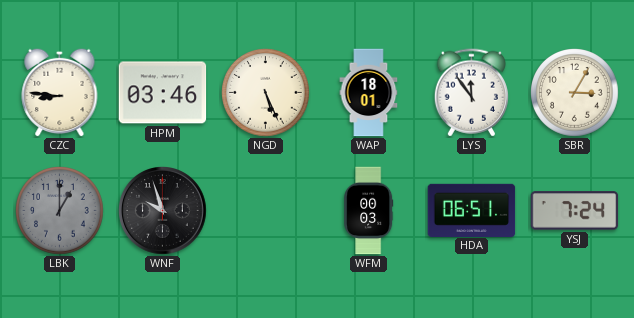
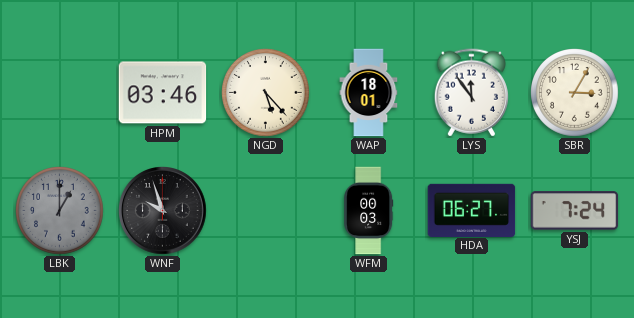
CZC: 8:46 -> none
NGD: 5:26 -> 5:23
HDA: 06:51 -> 06:27
